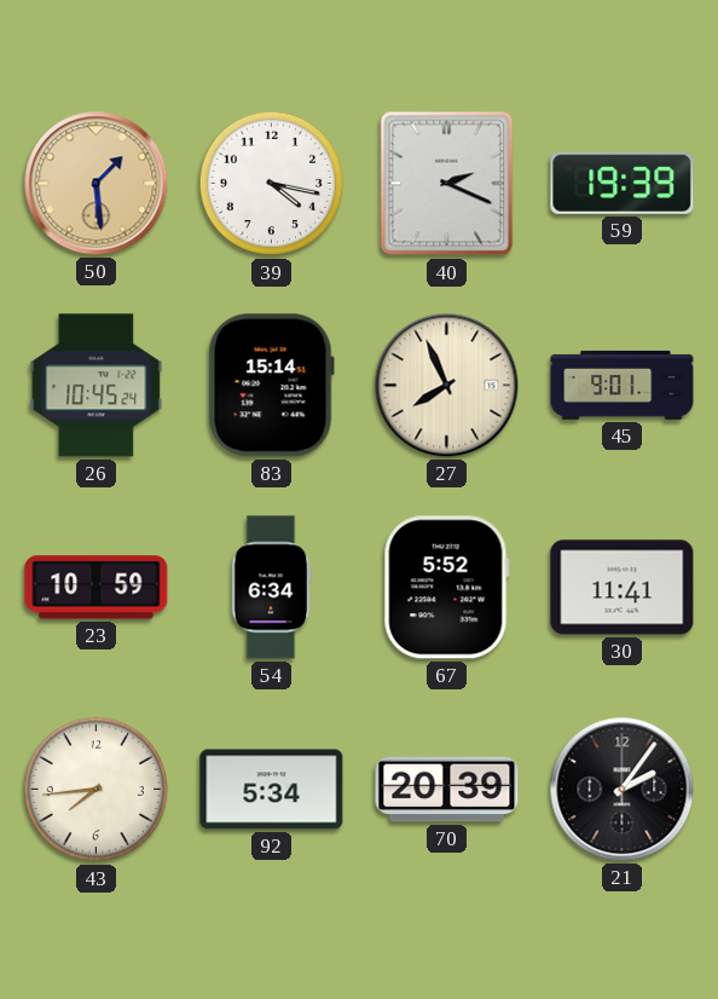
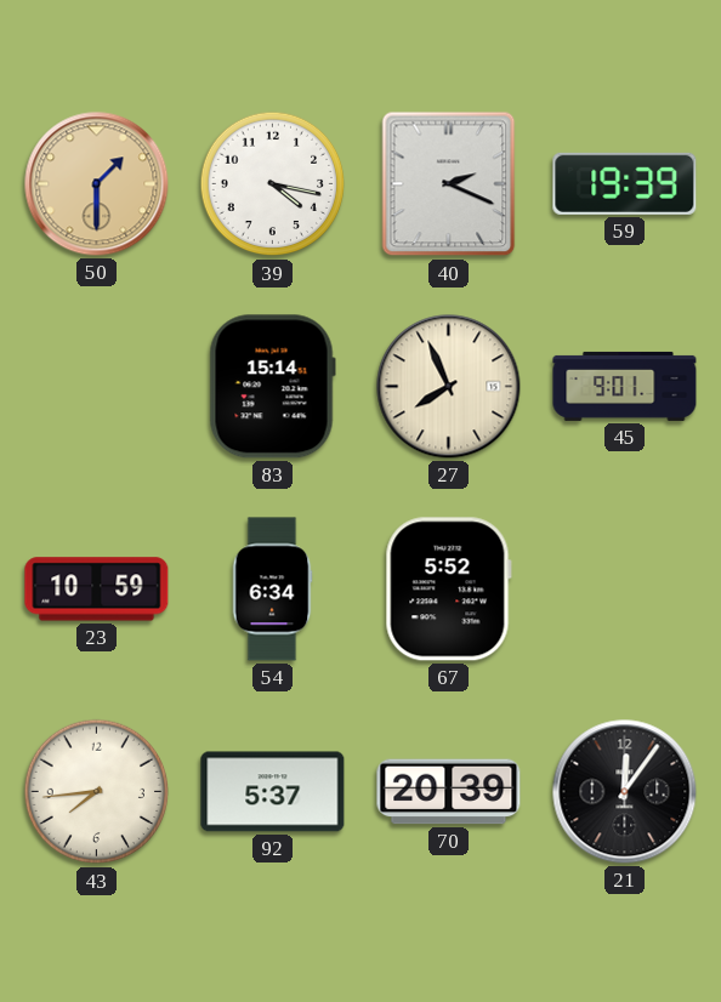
50: 1:29 -> 1:30
26: 10:45 -> none
30: 11:41 -> none
92: 5:34 -> 5:37
21: 2:06 -> 12:06
